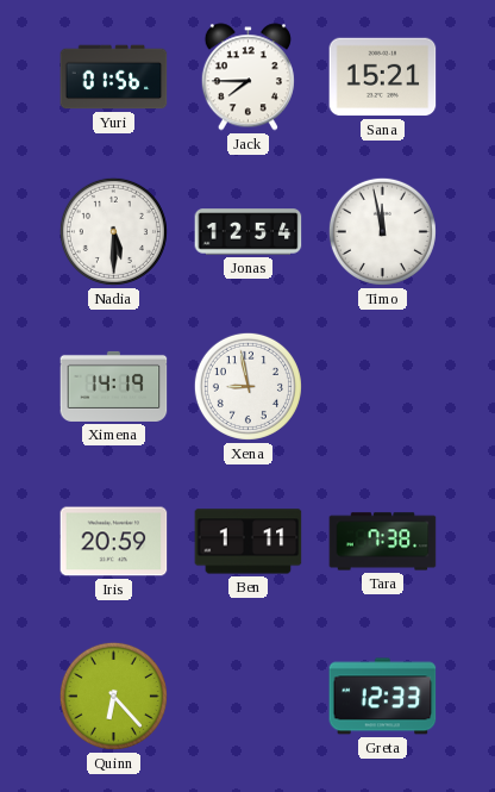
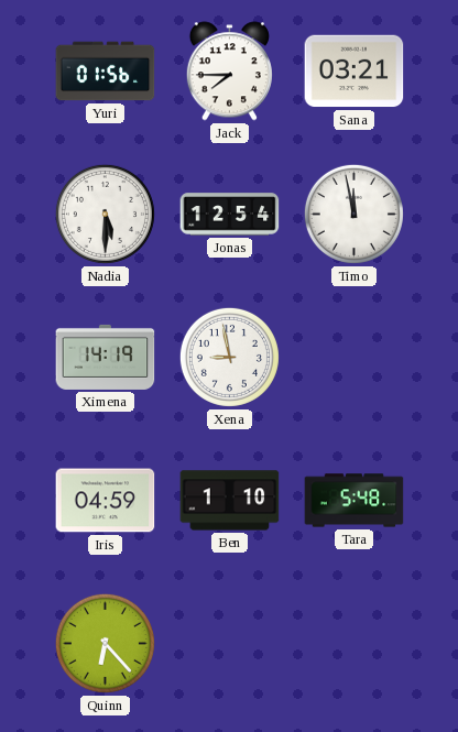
Sana: 15:21 -> 03:21
Iris: 20:59 -> 04:59
Ben: 1:11 -> 1:10
Tara: 7:38 -> 5:48
Greta: 12:33 -> none
